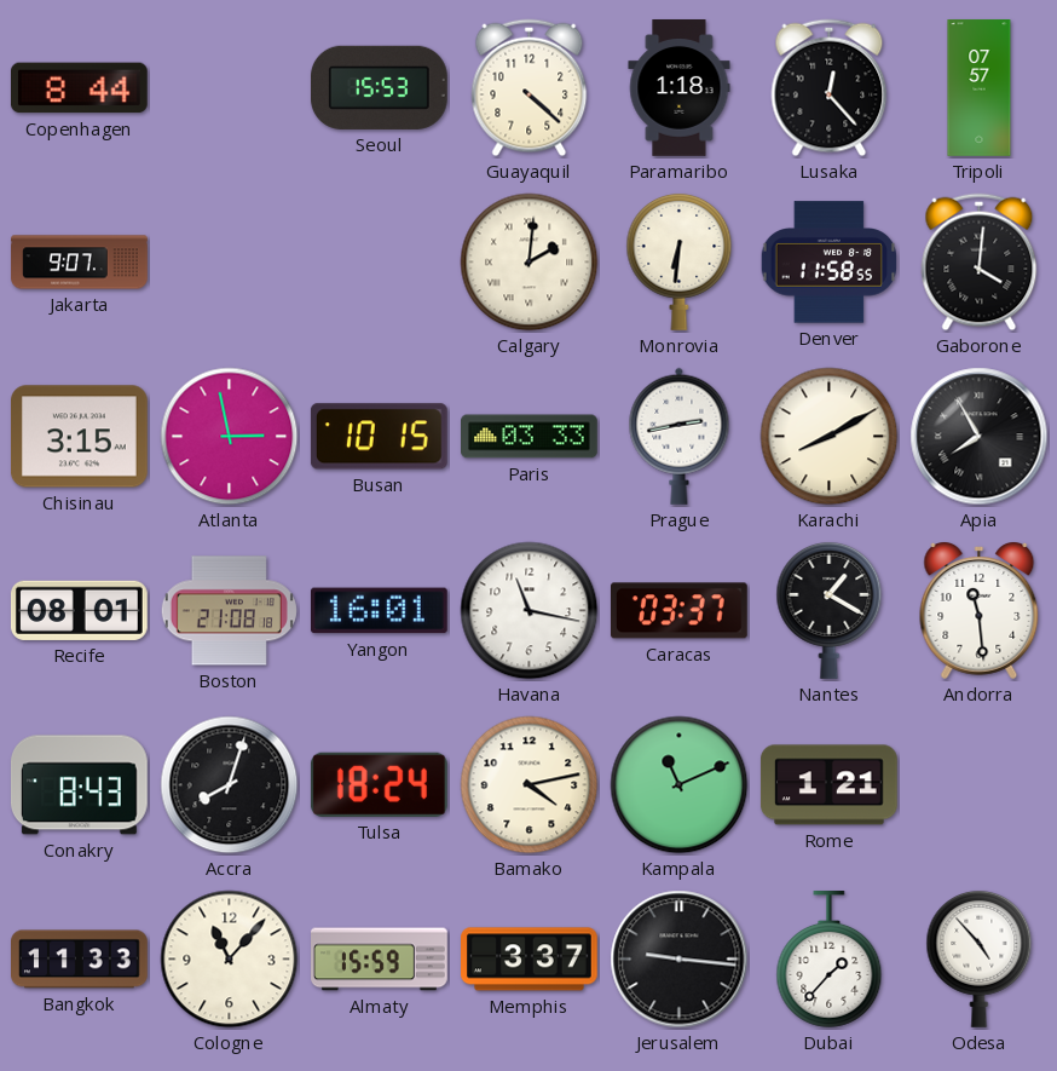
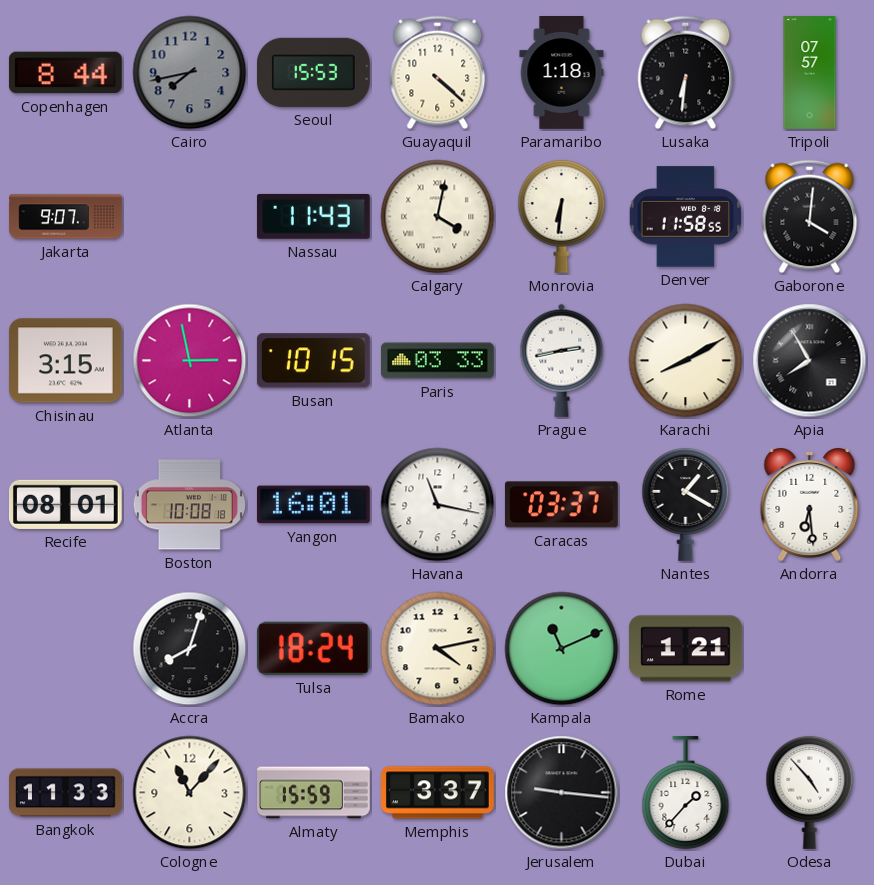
Cairo: none -> 7:43
Lusaka: 12:23 -> 6:31
Nassau: none -> 11:43
Calgary: 2:01 -> 4:02
Boston: 21:08 -> 10:08
Andorra: 11:29 -> 6:29
Conakry: 8:43 -> none
